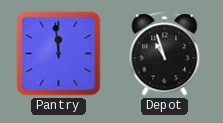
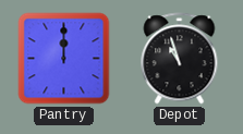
Pantry: 11:59 -> 12:00
